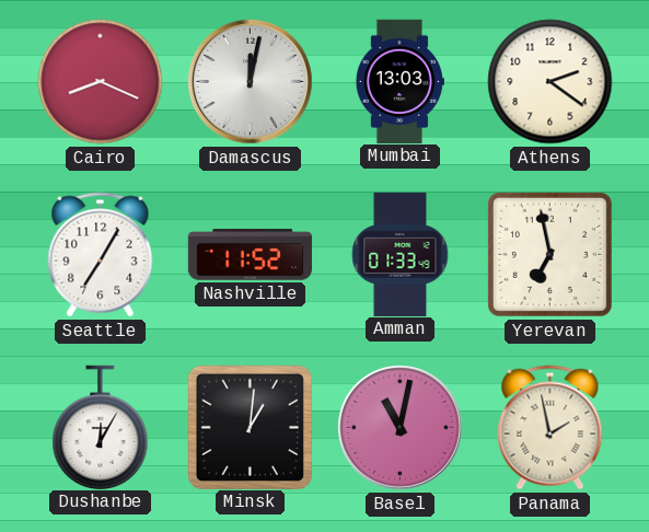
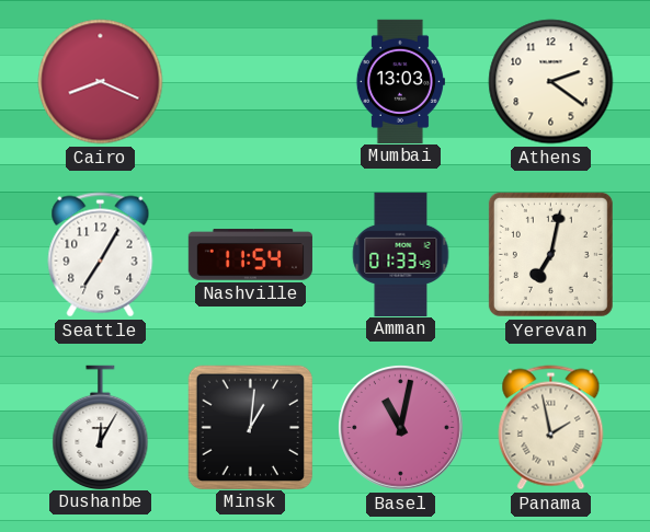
Damascus: 12:02 -> none
Nashville: 11:52 -> 11:54
Yerevan: 6:58 -> 7:02
